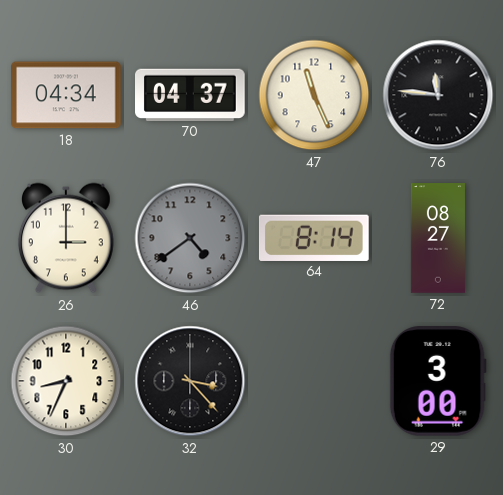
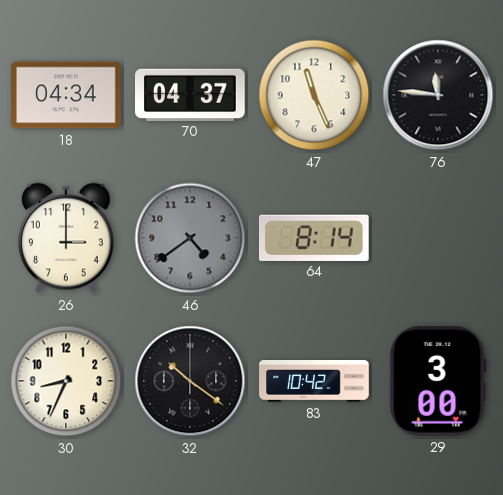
72: 08:27 -> none
32: 3:23 -> 10:21
83: none -> 10:42
